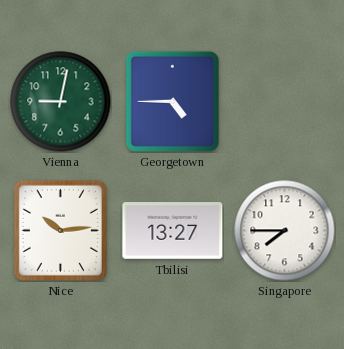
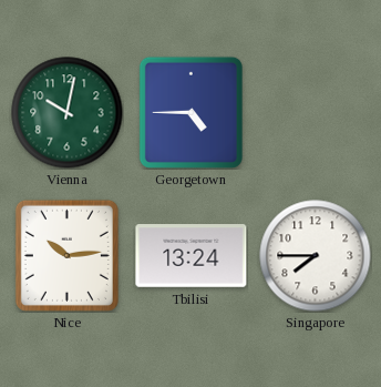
Vienna: 9:02 -> 10:02
Tbilisi: 13:27 -> 13:24
